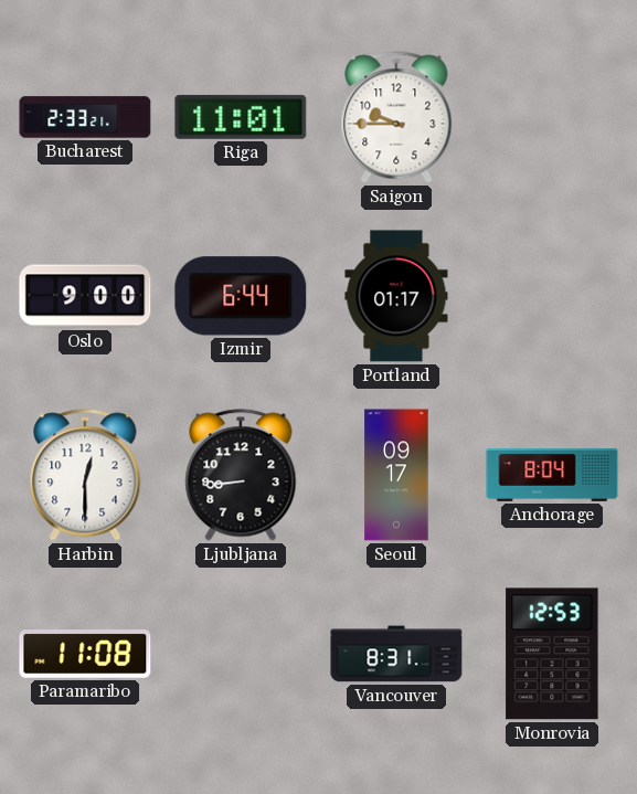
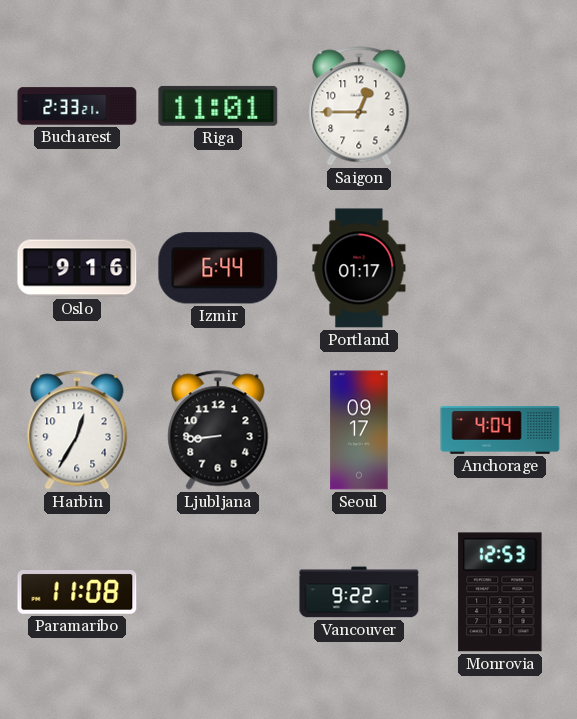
Saigon: 9:45 -> 12:45
Oslo: 9:00 -> 9:16
Harbin: 12:30 -> 12:35
Anchorage: 8:04 -> 4:04
Vancouver: 8:31 -> 9:22
